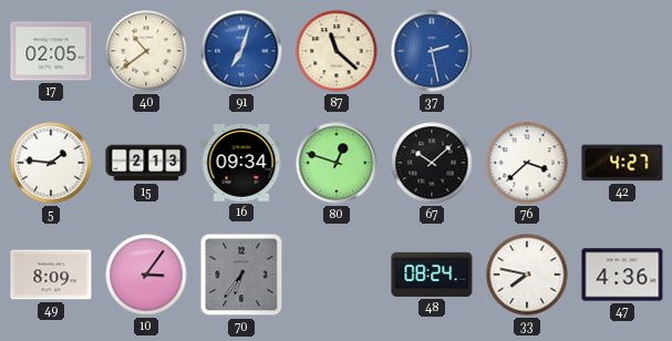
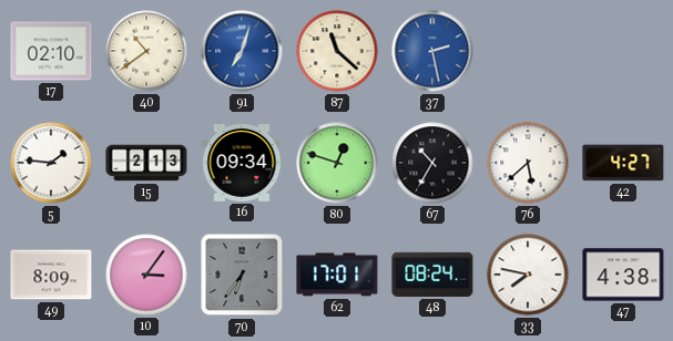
17: 02:05 -> 02:10
67: 10:08 -> 10:35
76: 3:38 -> 5:38
62: none -> 17:01
47: 4:36 -> 4:38
